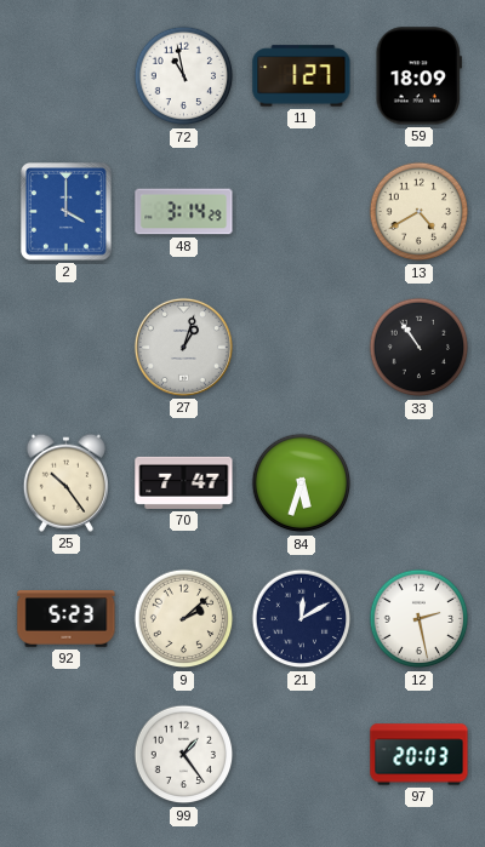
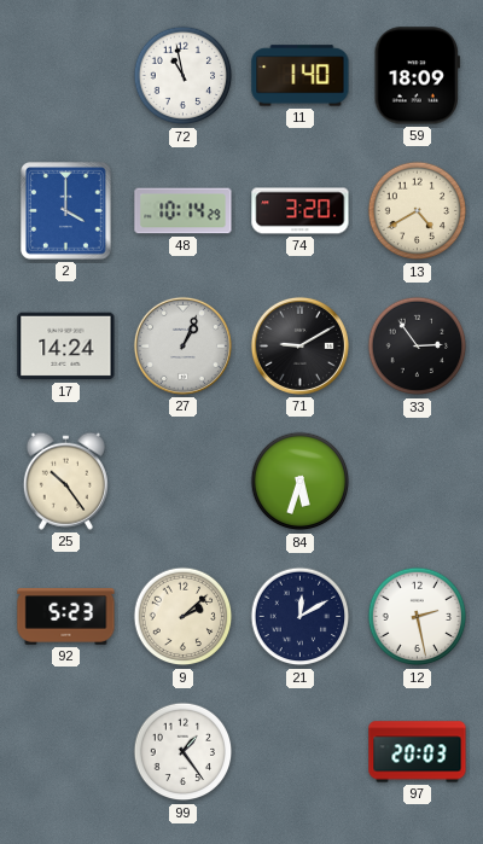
11: 1:27 -> 1:40
48: 3:14 -> 10:14
74: none -> 3:20
17: none -> 14:24
27: 1:03 -> 1:04
71: none -> 9:10
33: 10:54 -> 2:54
70: 7:47 -> none
